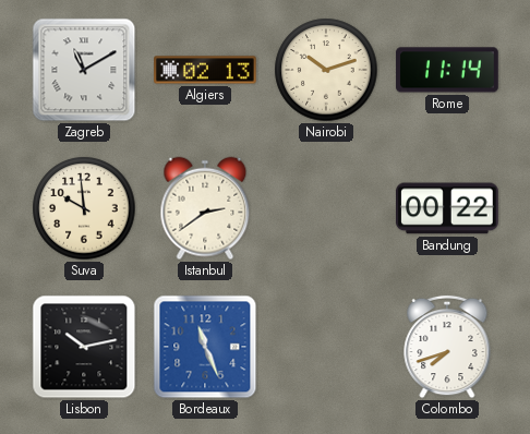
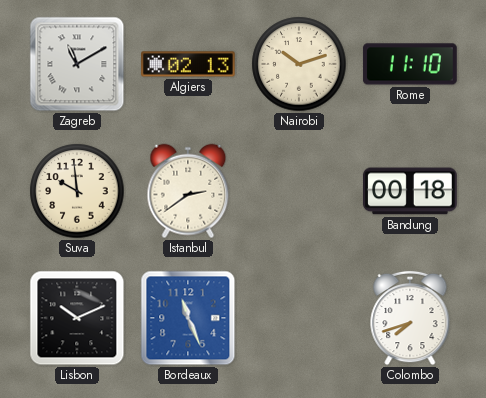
Rome: 11:14 -> 11:10
Bandung: 00:22 -> 00:18
Lisbon: 10:13 -> 10:11
